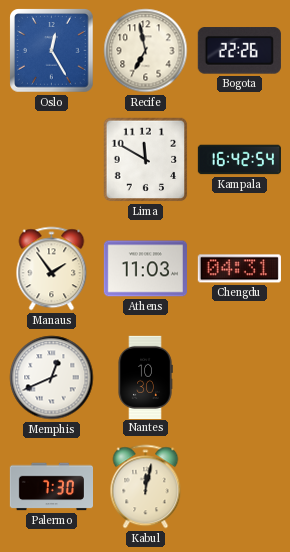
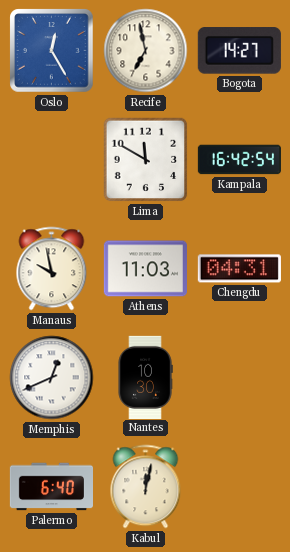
Bogota: 22:26 -> 14:27
Manaus: 1:54 -> 9:58
Palermo: 7:30 -> 6:40
